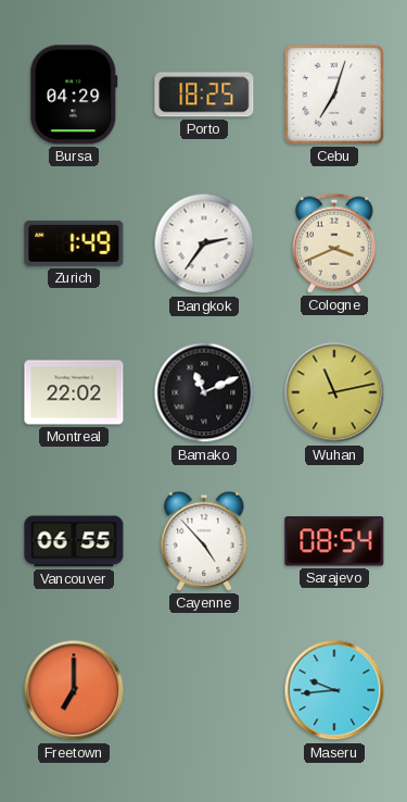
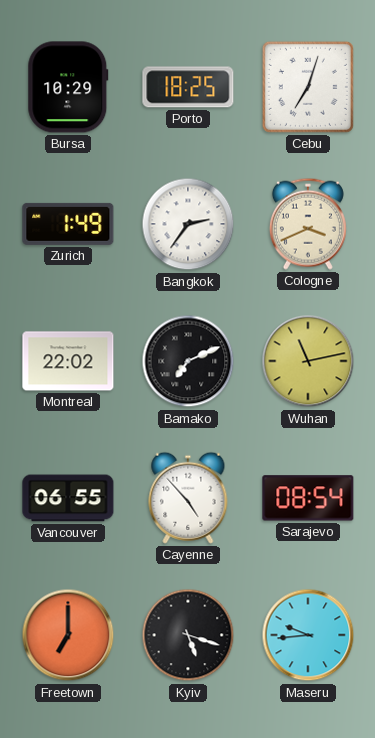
Bursa: 04:29 -> 10:29
Bamako: 11:11 -> 7:11
Kyiv: none -> 5:18
